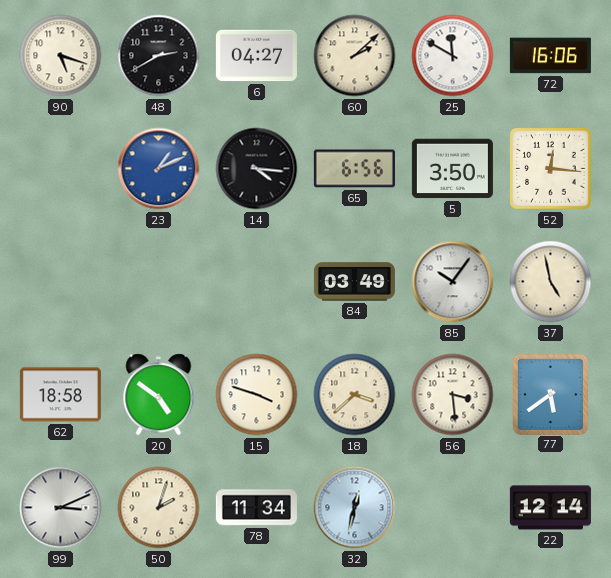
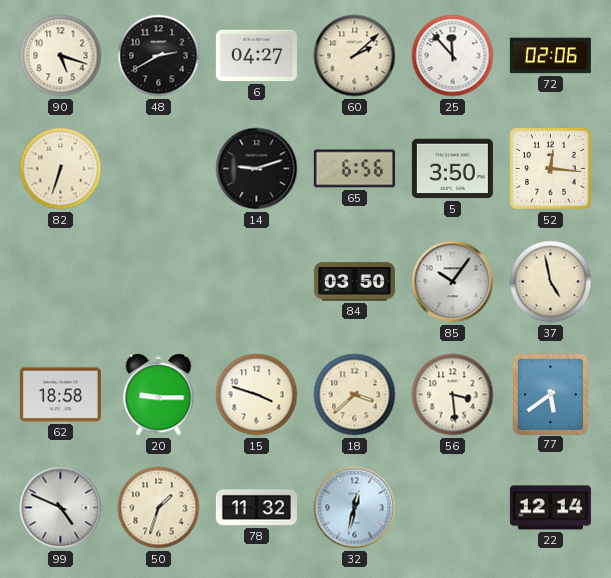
25: 11:50 -> 11:53
72: 16:06 -> 02:06
82: none -> 6:33
23: 1:11 -> none
14: 4:16 -> 9:12
84: 03:49 -> 03:50
20: 4:51 -> 9:15
99: 3:11 -> 4:49
50: 2:03 -> 1:33
78: 11:34 -> 11:32
